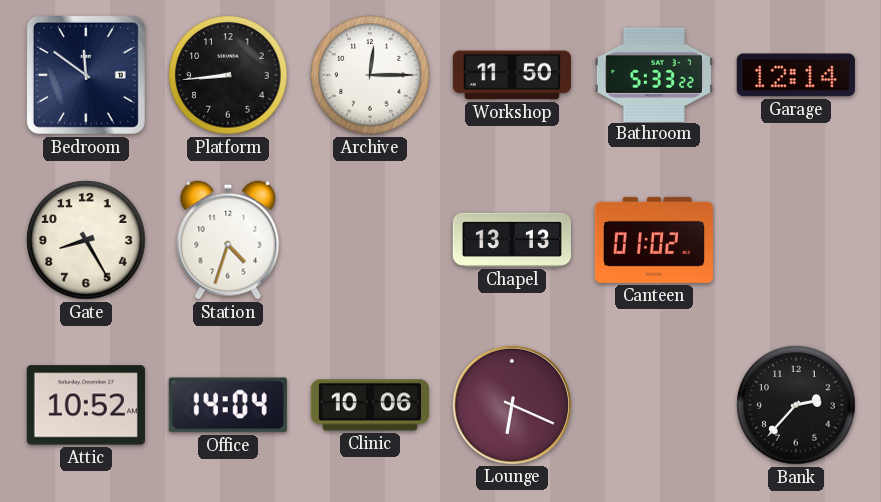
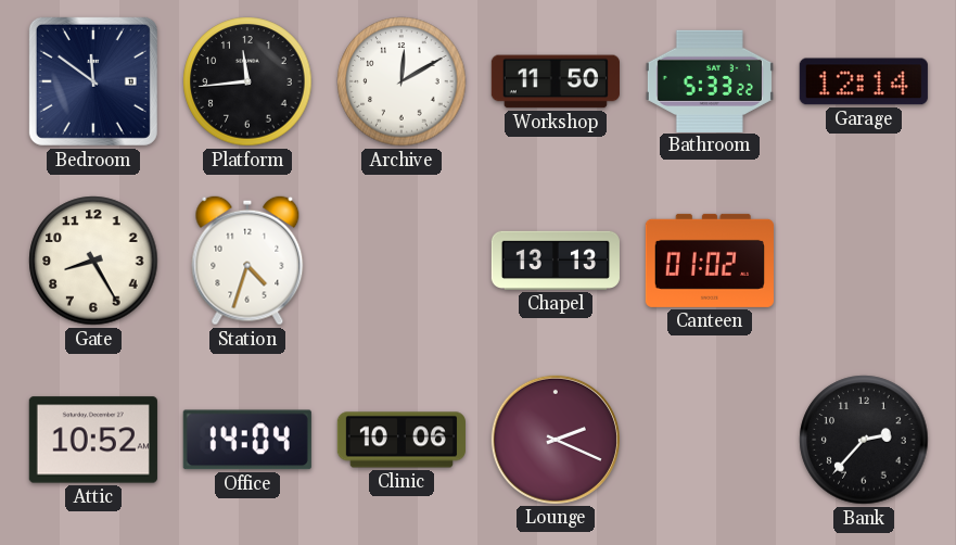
Platform: 8:44 -> 11:44
Archive: 12:15 -> 12:10
Lounge: 6:19 -> 2:19
